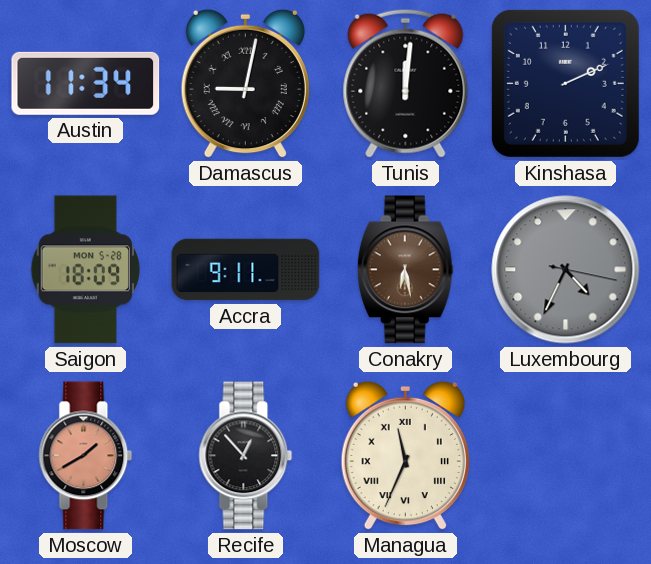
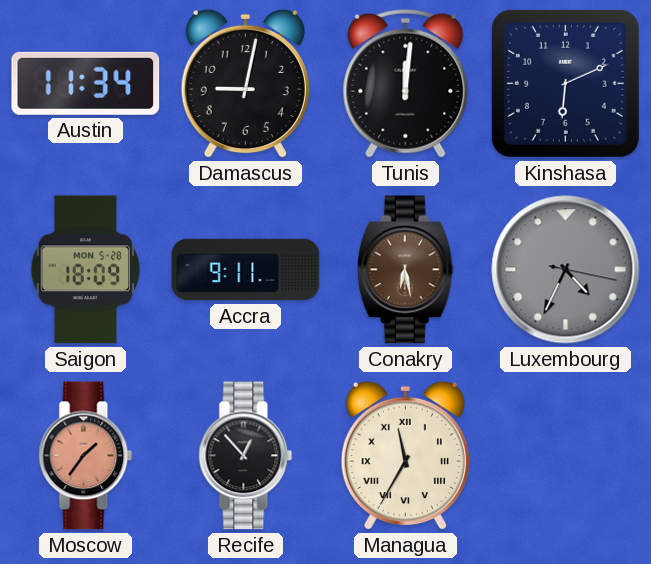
Damascus numerals: Roman -> Arabic
Kinshasa: 2:11 -> 6:11
Moscow: 1:40 -> 1:36
Managua: 11:34 -> 11:35
